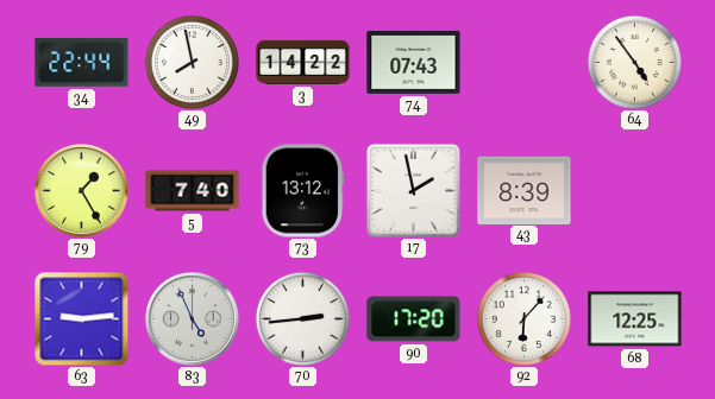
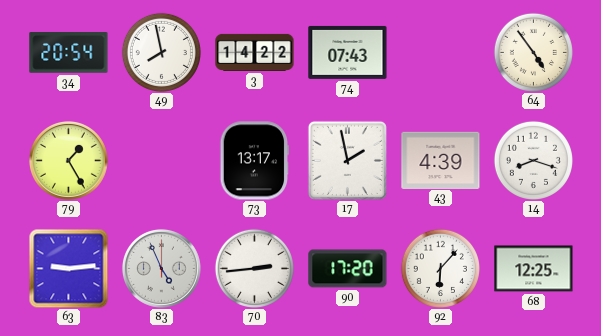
34: 22:44 -> 20:54
5: 7:40 -> none
73: 13:12 -> 13:17
43: 8:39 -> 4:39
14: none -> 8:18
